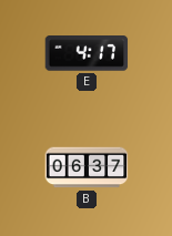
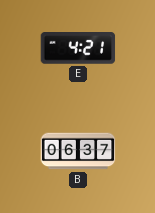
E: 4:17 -> 4:21
